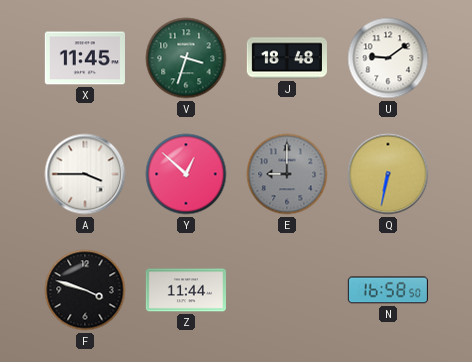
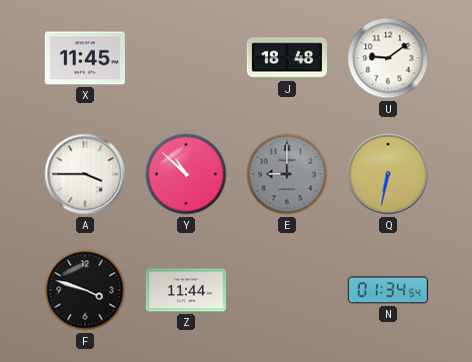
V: 3:33 -> none
Y: 12:52 -> 10:52
N: 16:58 -> 01:34
